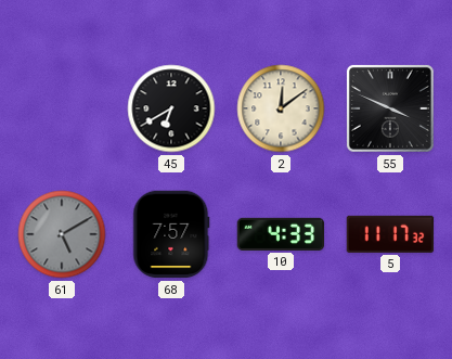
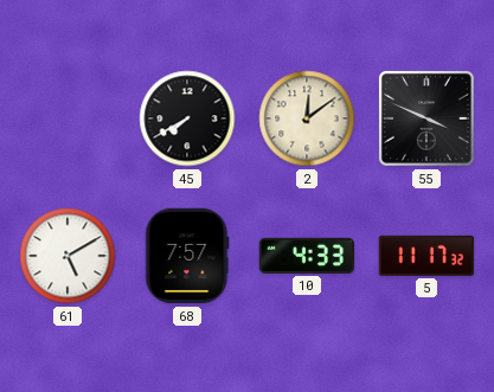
45: 6:40 -> 7:40
61 dial: grey -> white
